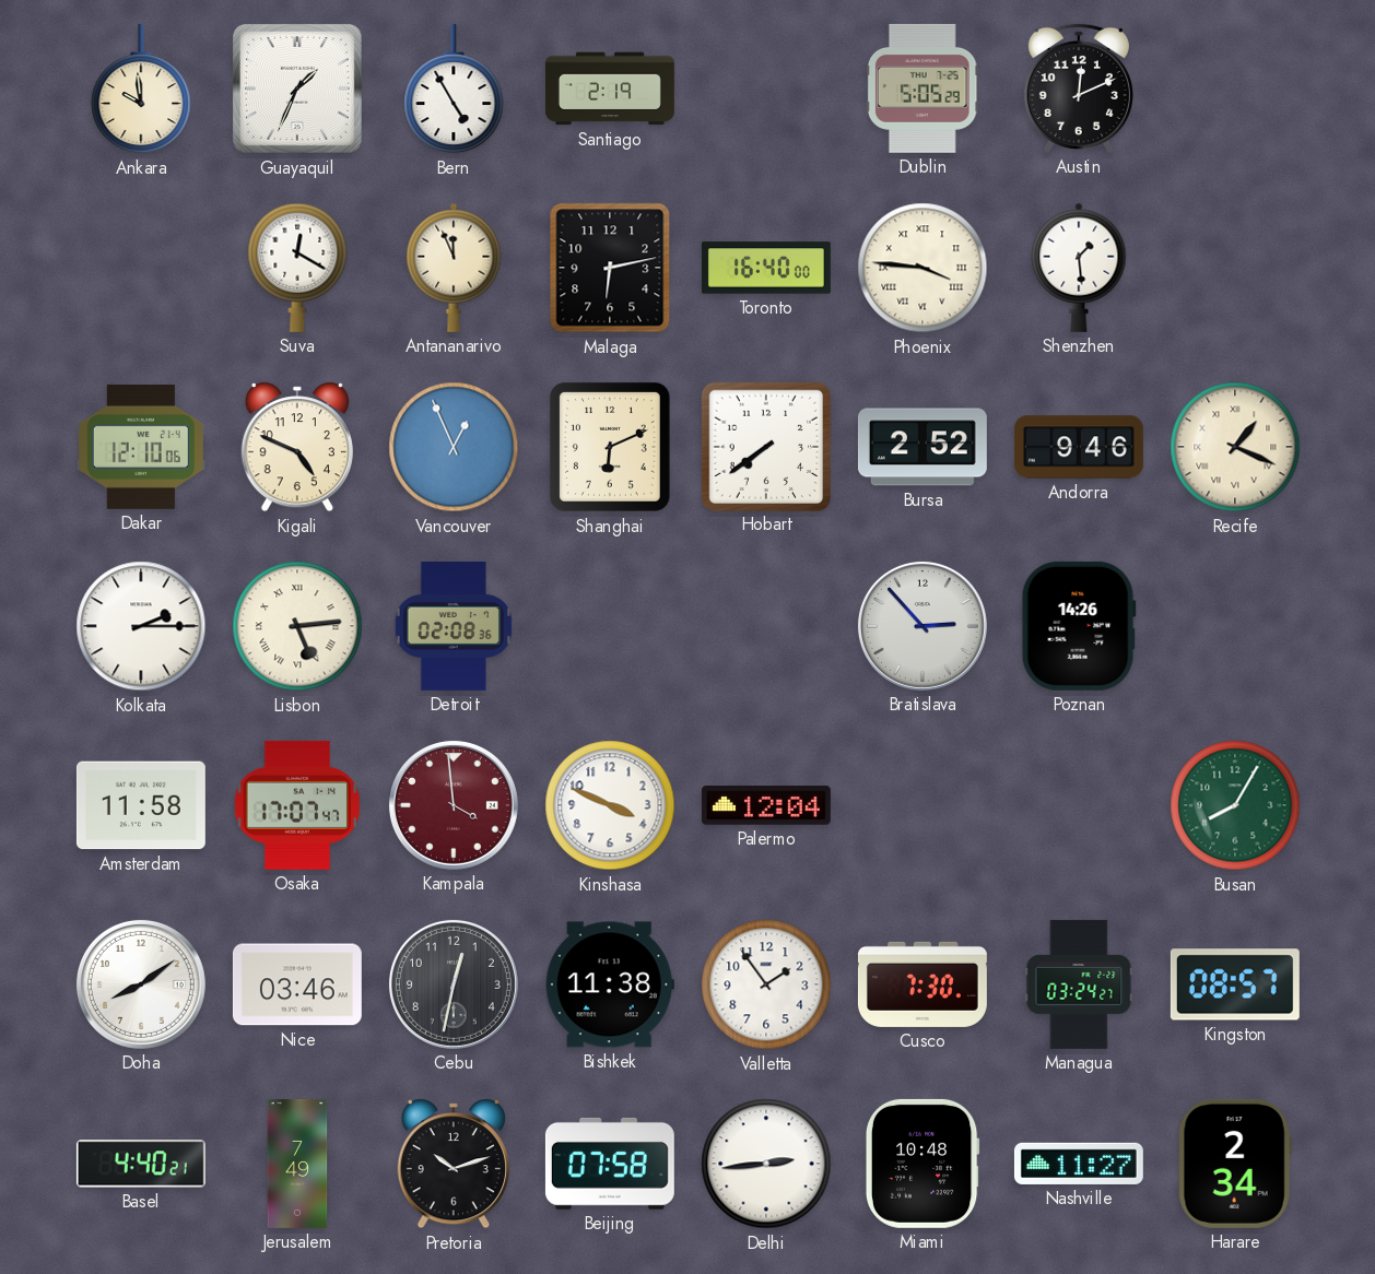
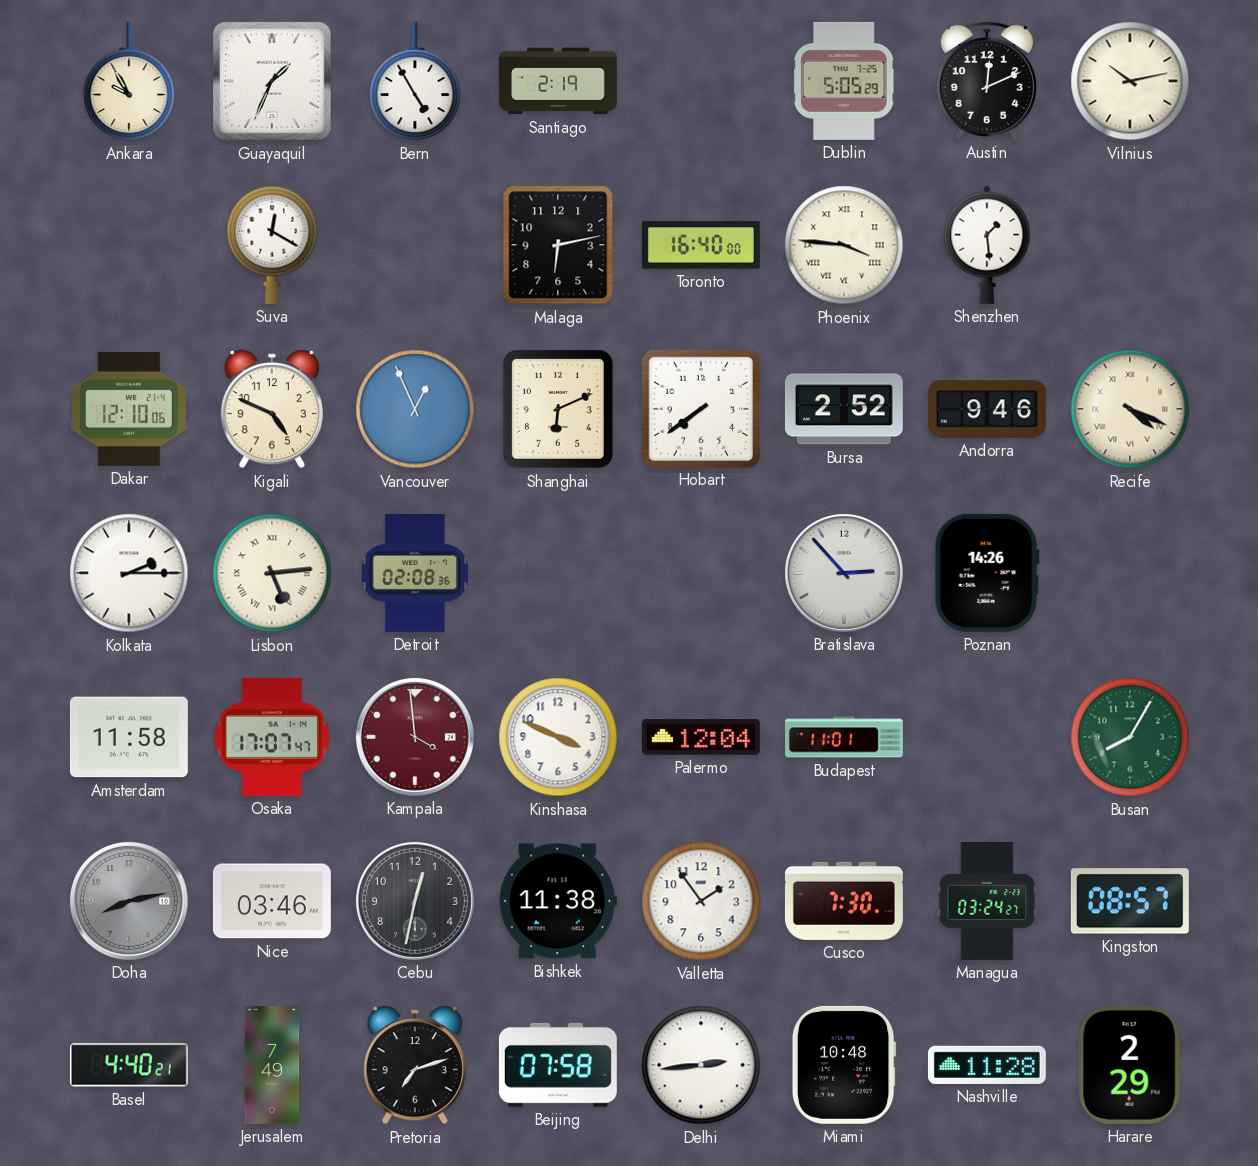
Ankara: 9:59 -> 9:55
Vilnius: none -> 10:13
Antananarivo: 11:56 -> none
Recife: 1:19 -> 4:19
Budapest: none -> 11:01
Doha: 8:09 -> 8:13
Doha dial: white -> grey
Pretoria: 10:12 -> 7:12
Nashville: 11:27 -> 11:28
Harare: 2:34 -> 2:29
